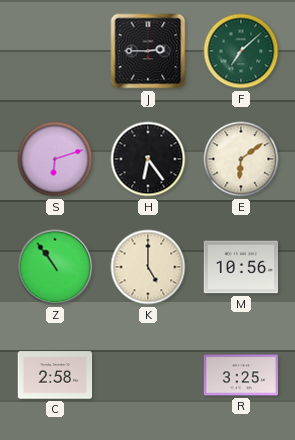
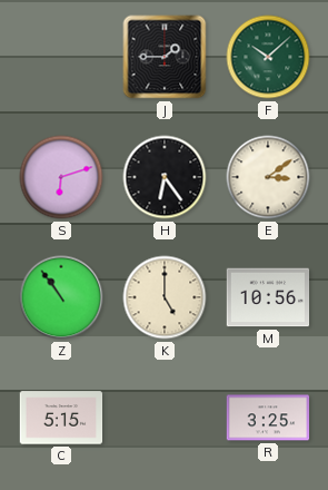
J: 2:45 -> 1:45
F: 7:08 -> 10:08
E: 6:09 -> 3:09
C: 2:58 -> 5:15
